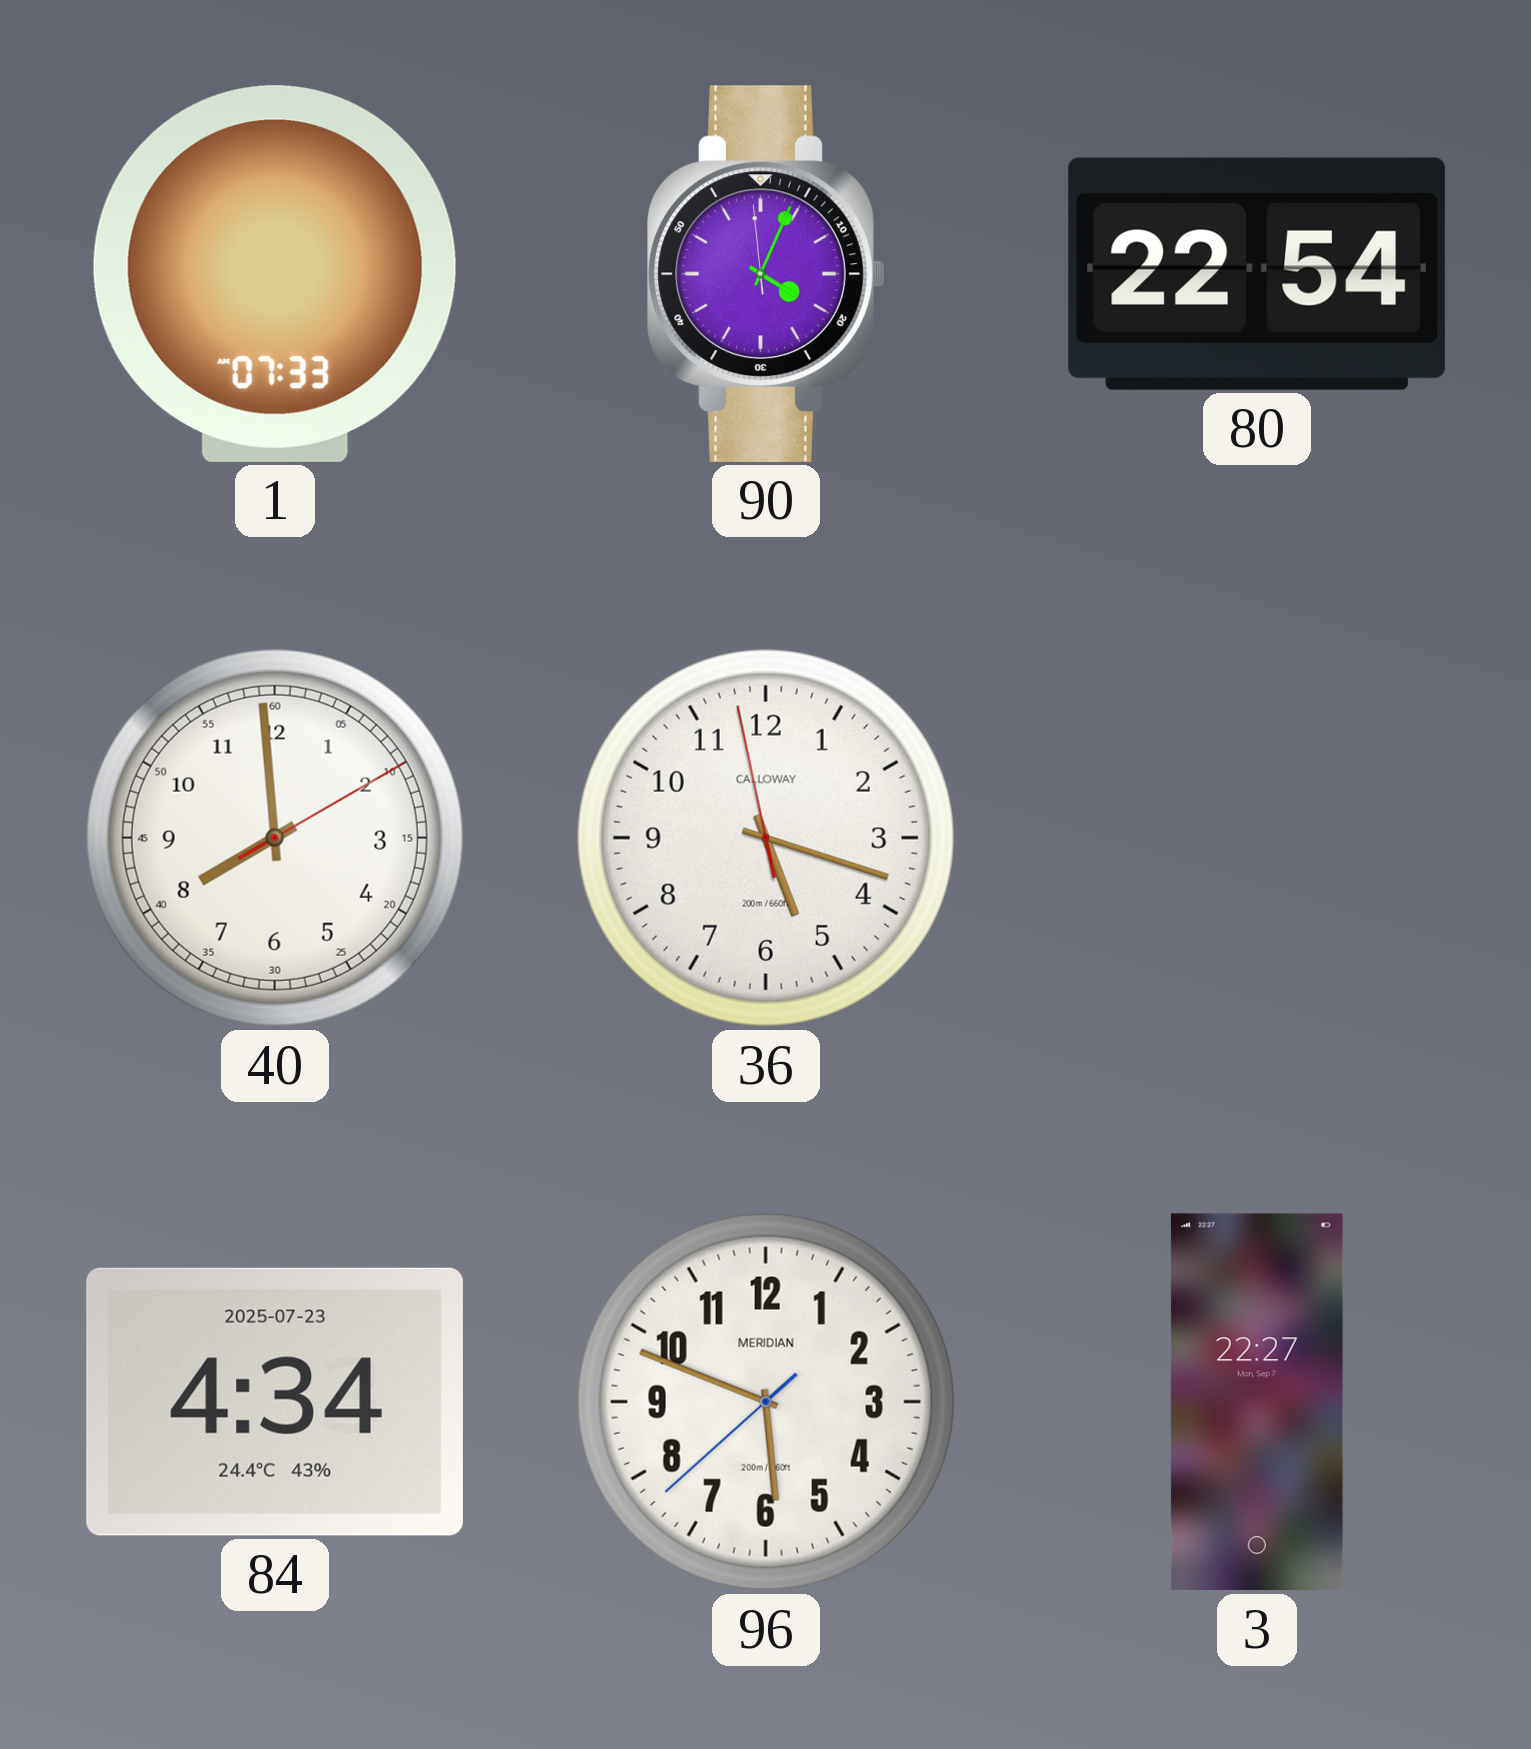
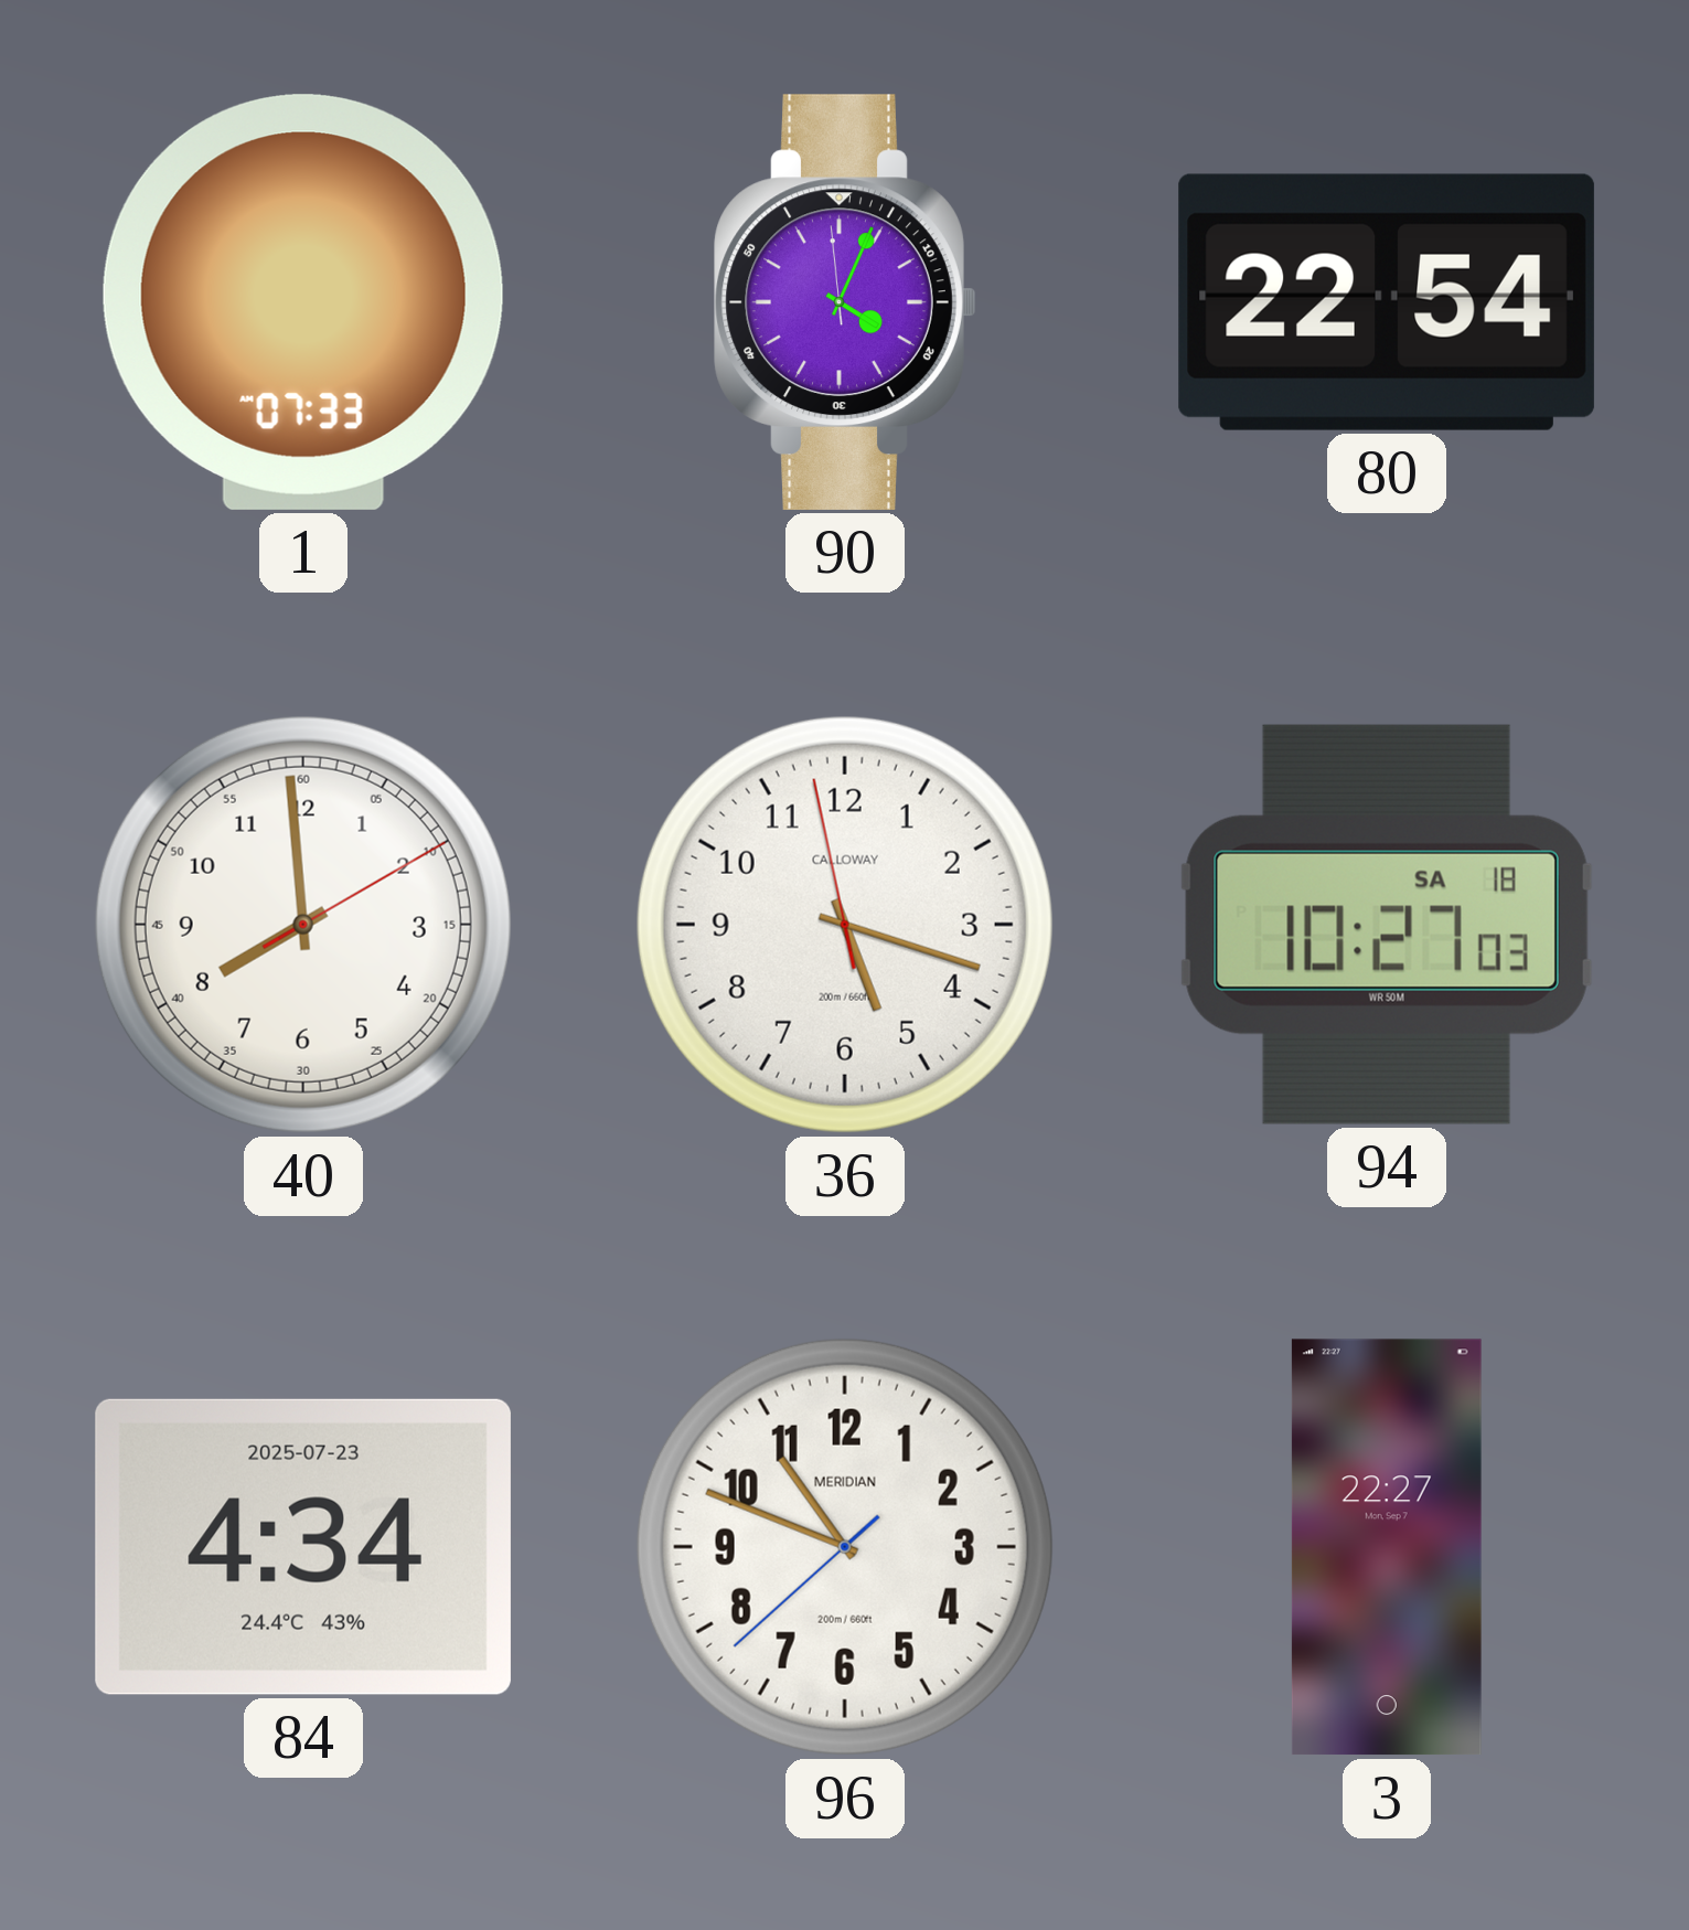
94: none -> 10:27
96: 5:48 -> 10:48
